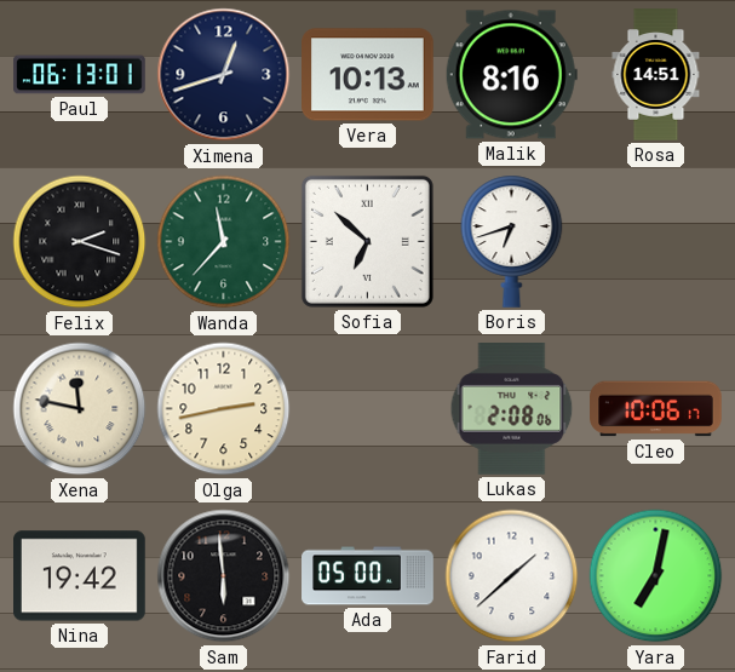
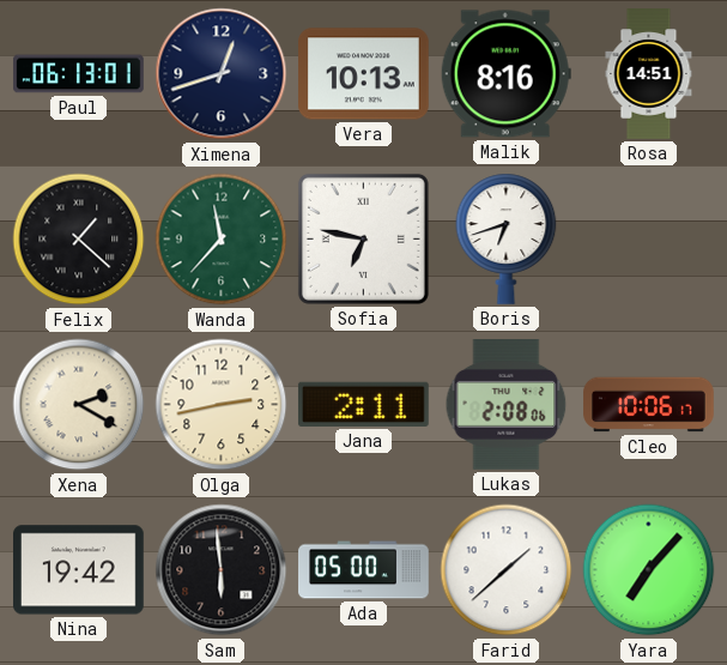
Felix: 2:18 -> 1:22
Sofia: 6:52 -> 6:47
Xena: 11:47 -> 2:20
Jana: none -> 2:11
Yara: 7:02 -> 7:07
